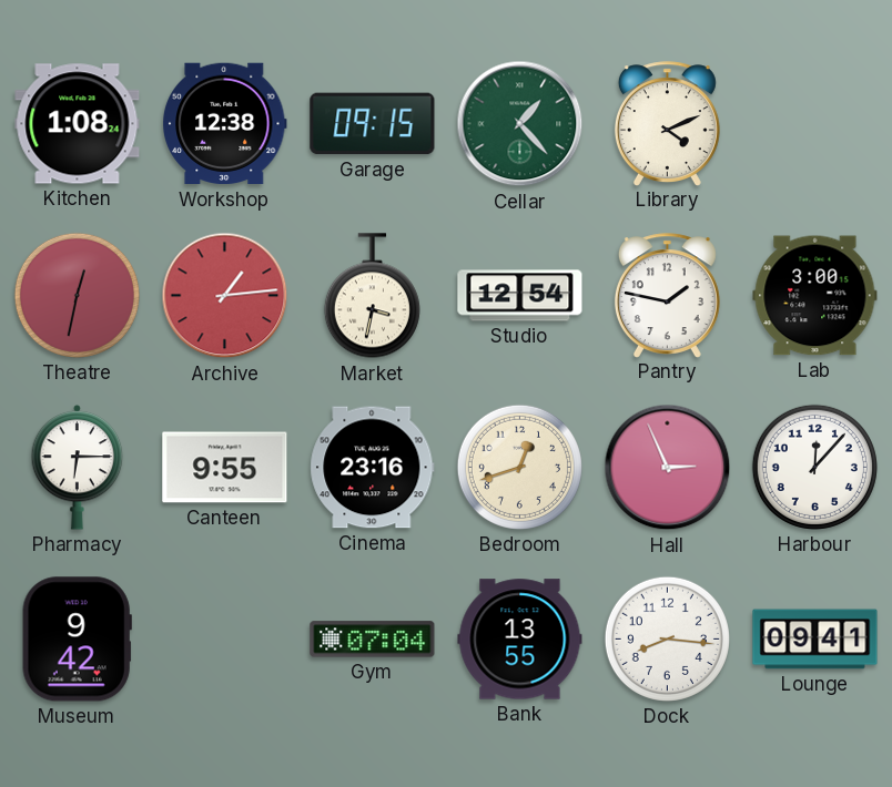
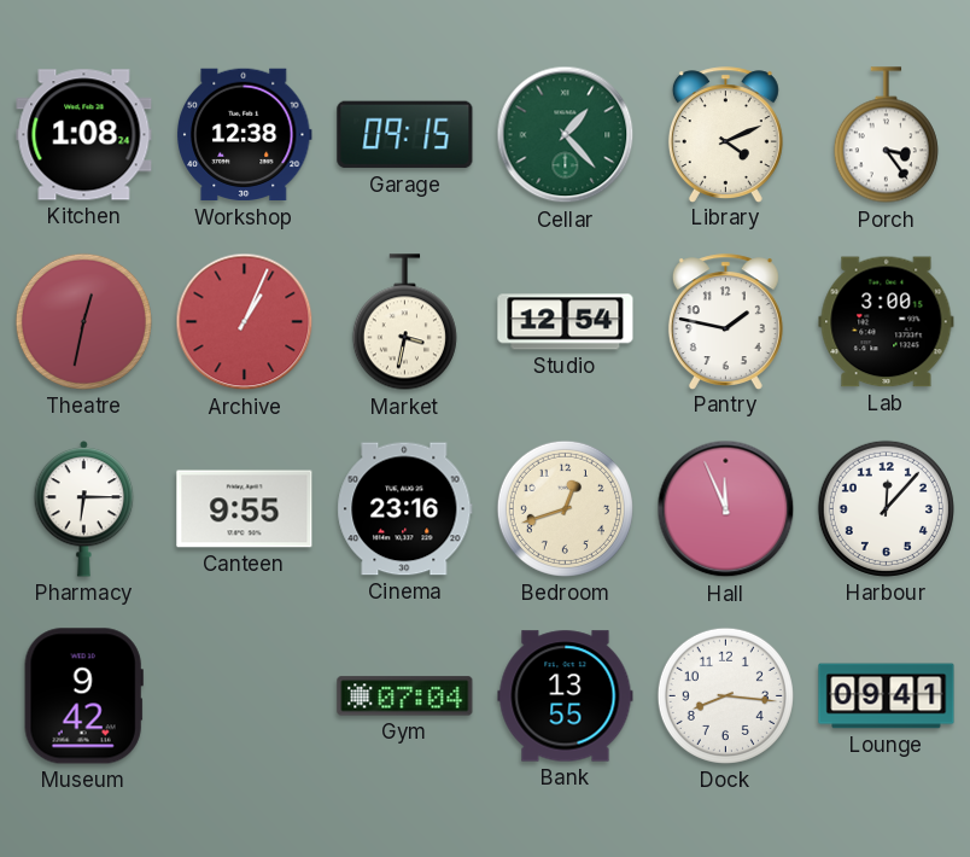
Porch: none -> 3:24
Archive: 1:14 -> 1:04
Hall: 2:56 -> 11:56
